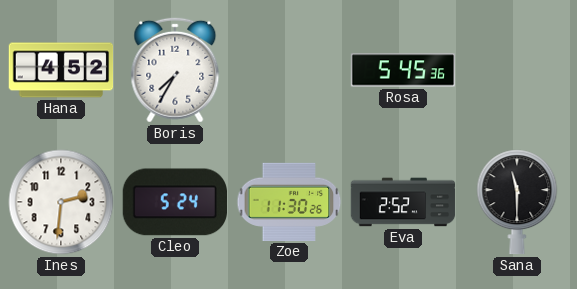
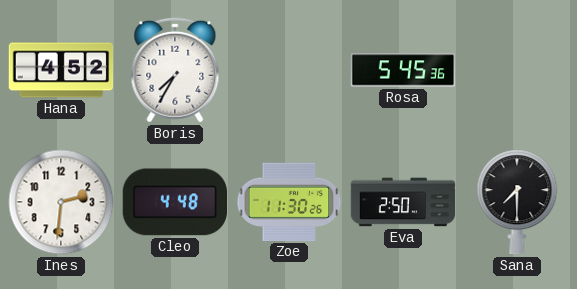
Cleo: 5:24 -> 4:48
Eva: 2:52 -> 2:50
Sana: 11:30 -> 7:30
